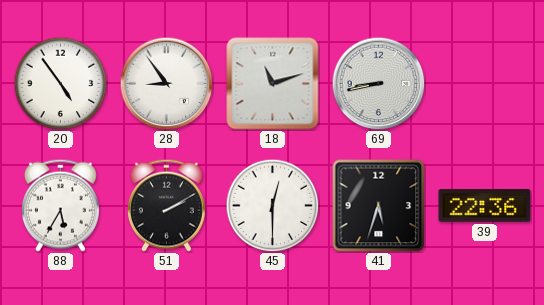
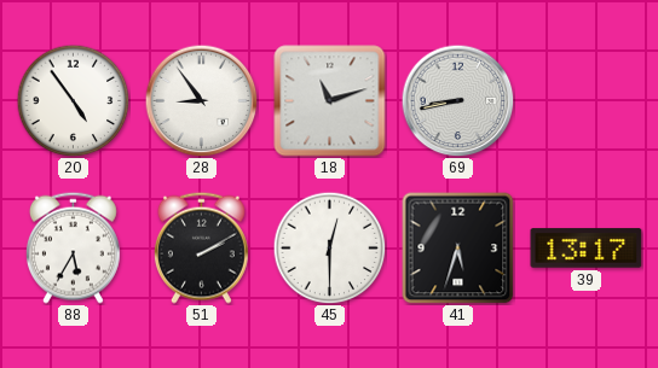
39: 22:36 -> 13:17
